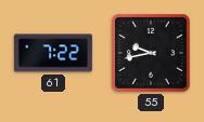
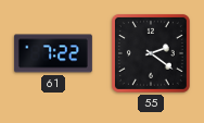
55: 9:43 -> 2:21
